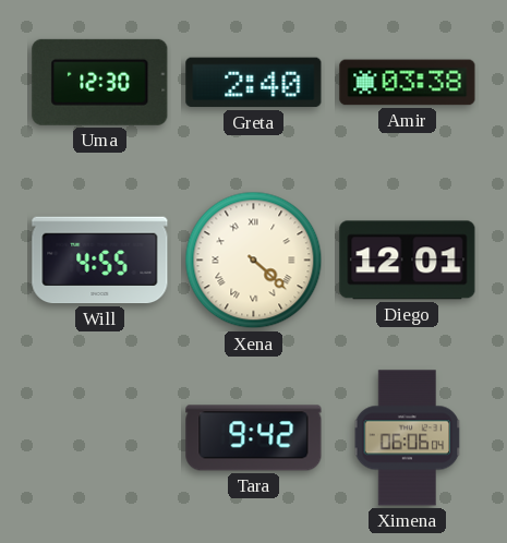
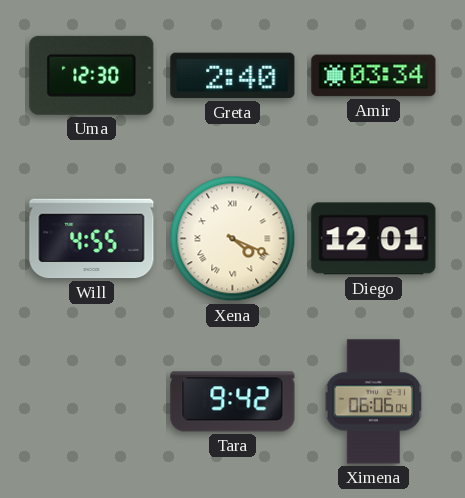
Amir: 03:38 -> 03:34
Xena: 4:22 -> 4:19
